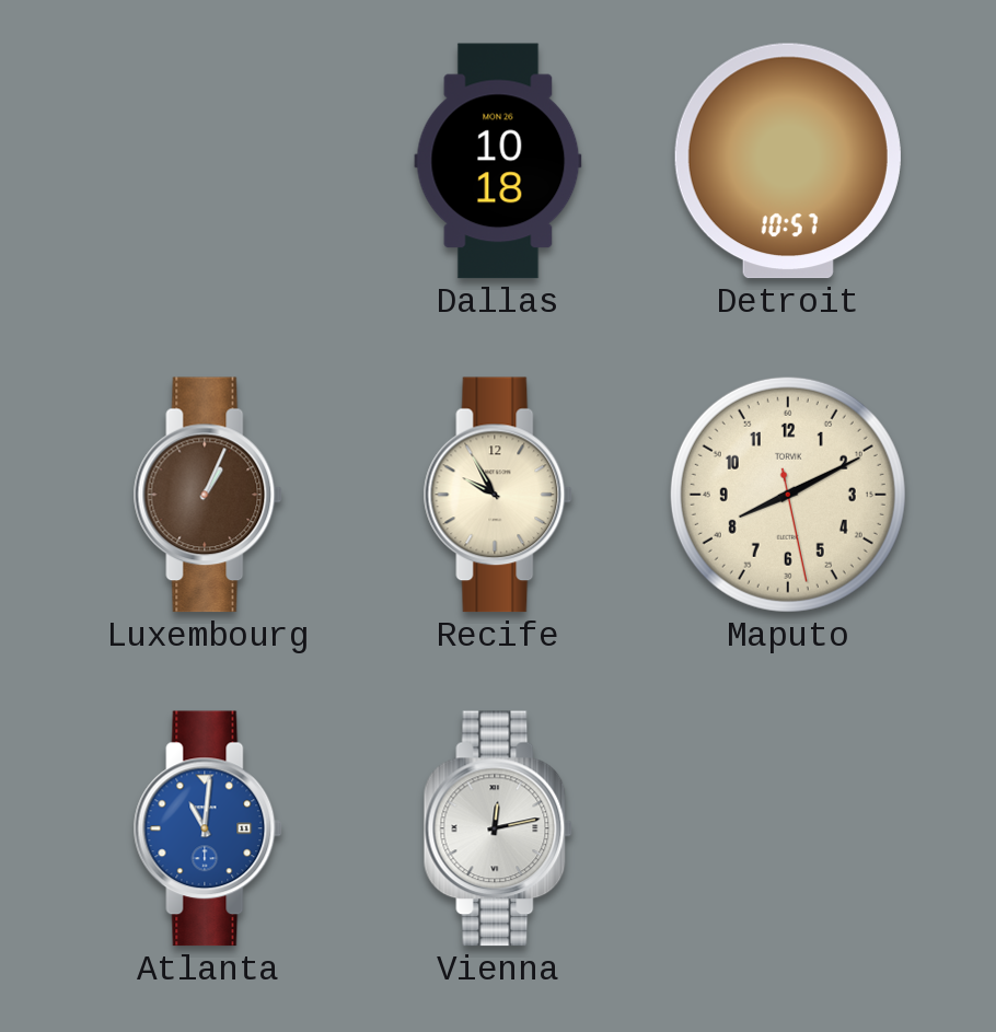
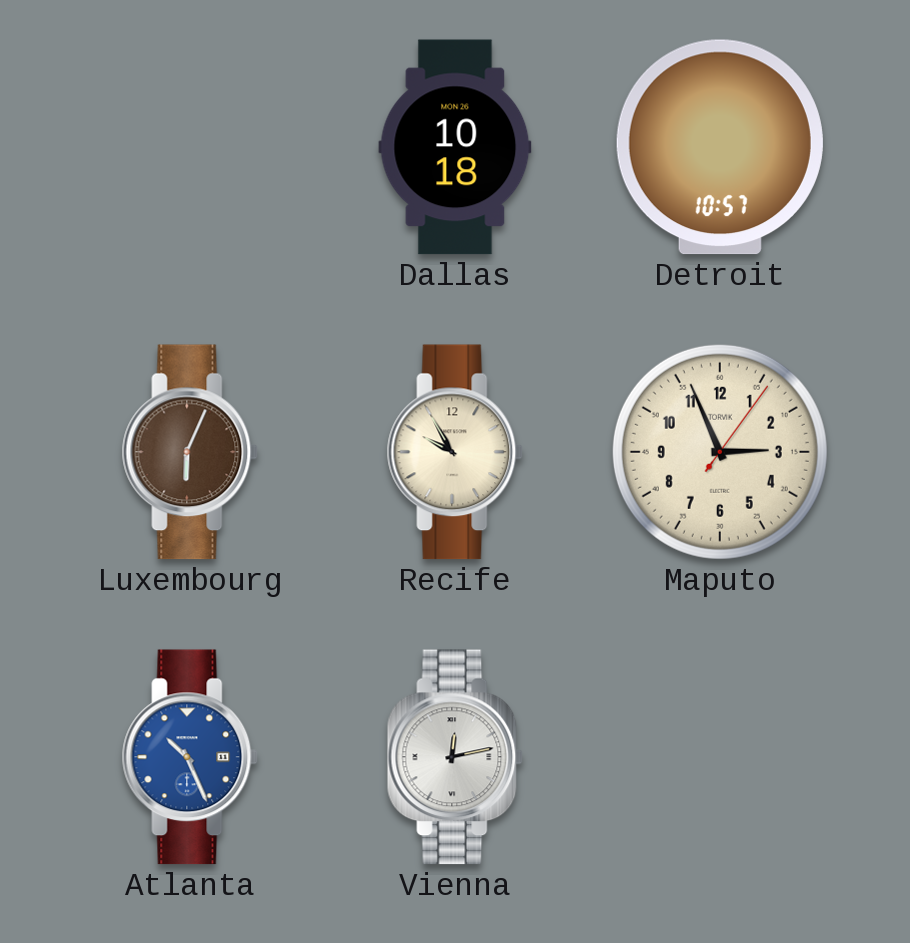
Luxembourg: 1:04 -> 6:04
Maputo: 8:10 -> 2:56
Atlanta: 11:01 -> 10:26
